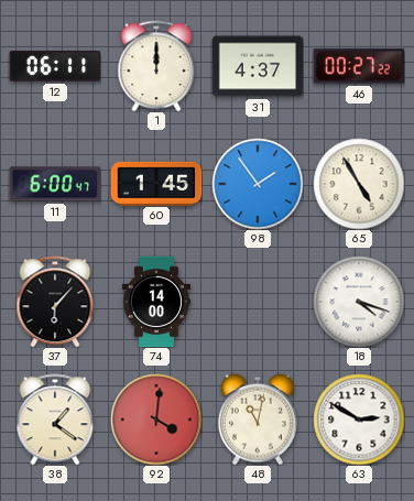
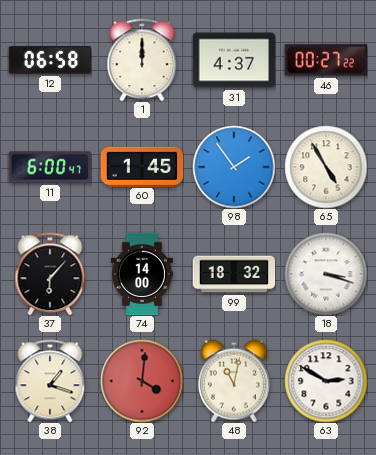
12: 06:11 -> 06:58
99: none -> 18:32
18: 4:18 -> 3:18
38: 1:21 -> 1:18
